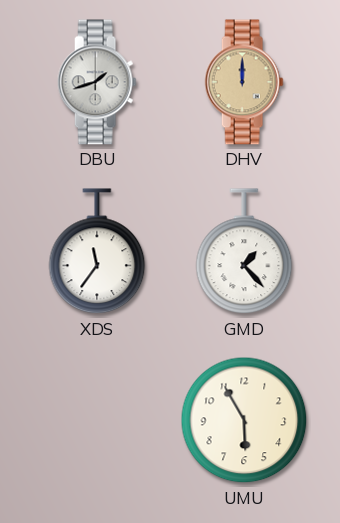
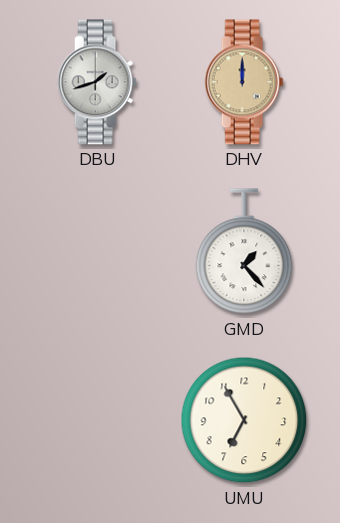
XDS: 11:36 -> none
UMU: 5:55 -> 6:55
